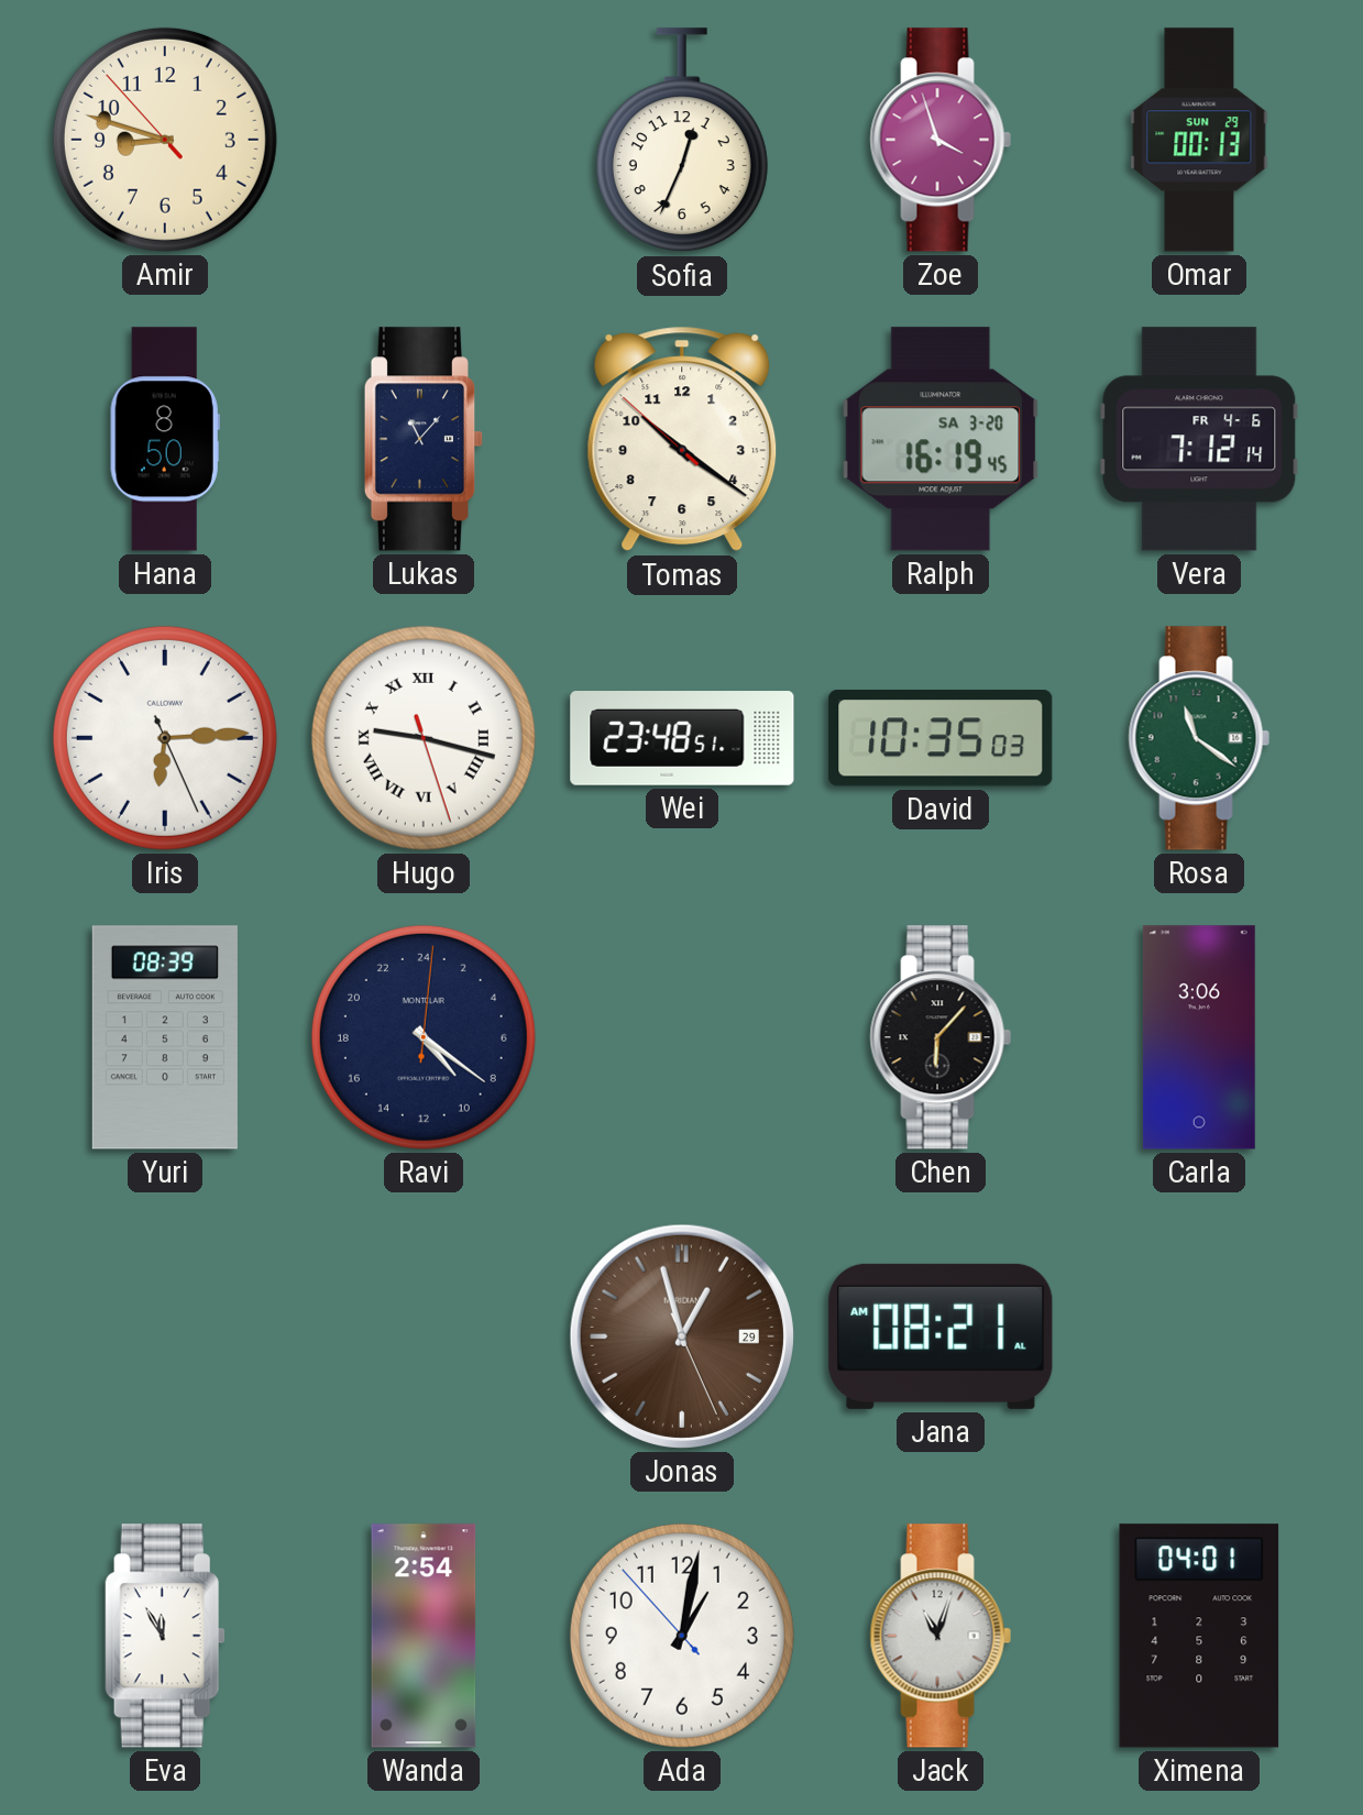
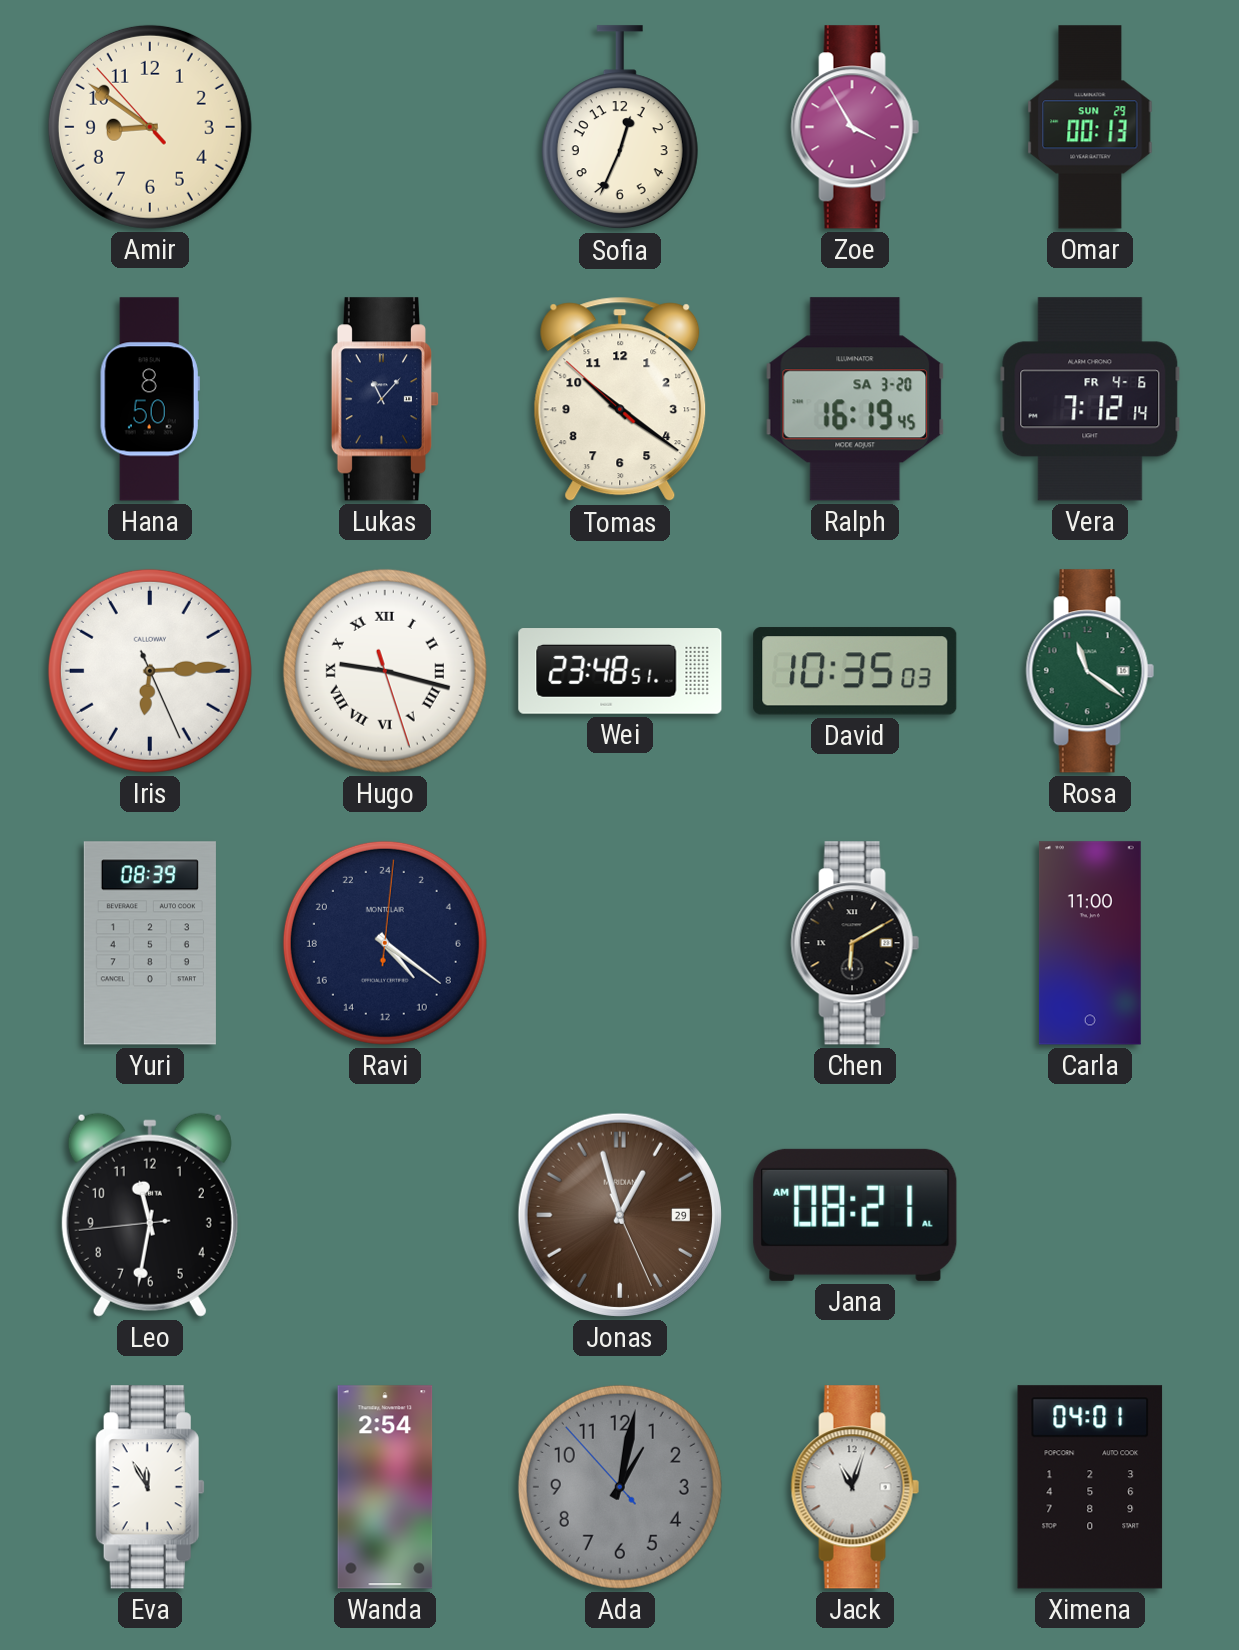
Amir: 8:47 -> 8:50
Zoe: 3:57 -> 3:55
Chen: 6:07 -> 6:10
Carla: 3:06 -> 11:00
Leo: none -> 11:31
Ada dial: white -> grey
